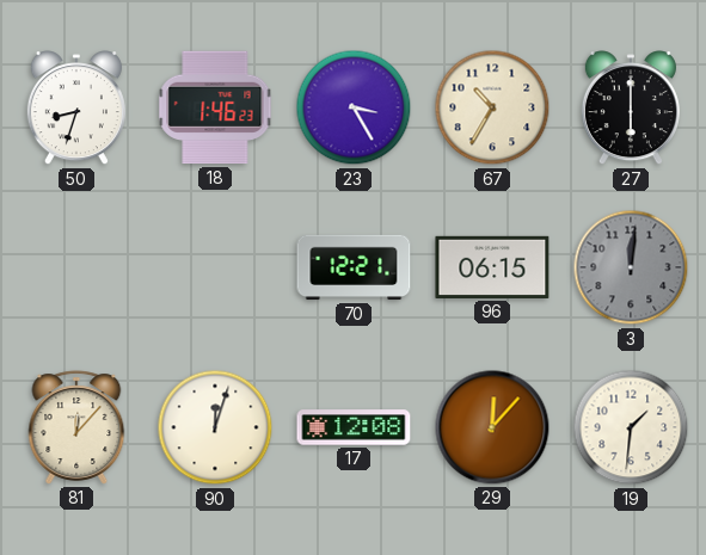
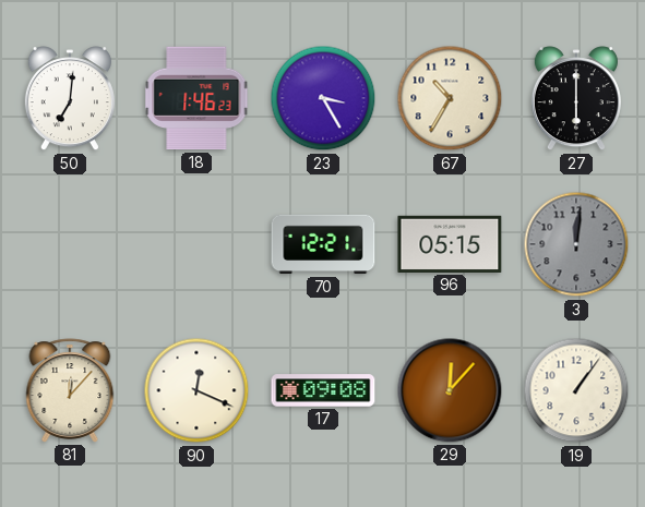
50: 8:33 -> 7:01
96: 06:15 -> 05:15
90: 12:03 -> 12:19
17: 12:08 -> 09:08
19: 1:31 -> 1:06
